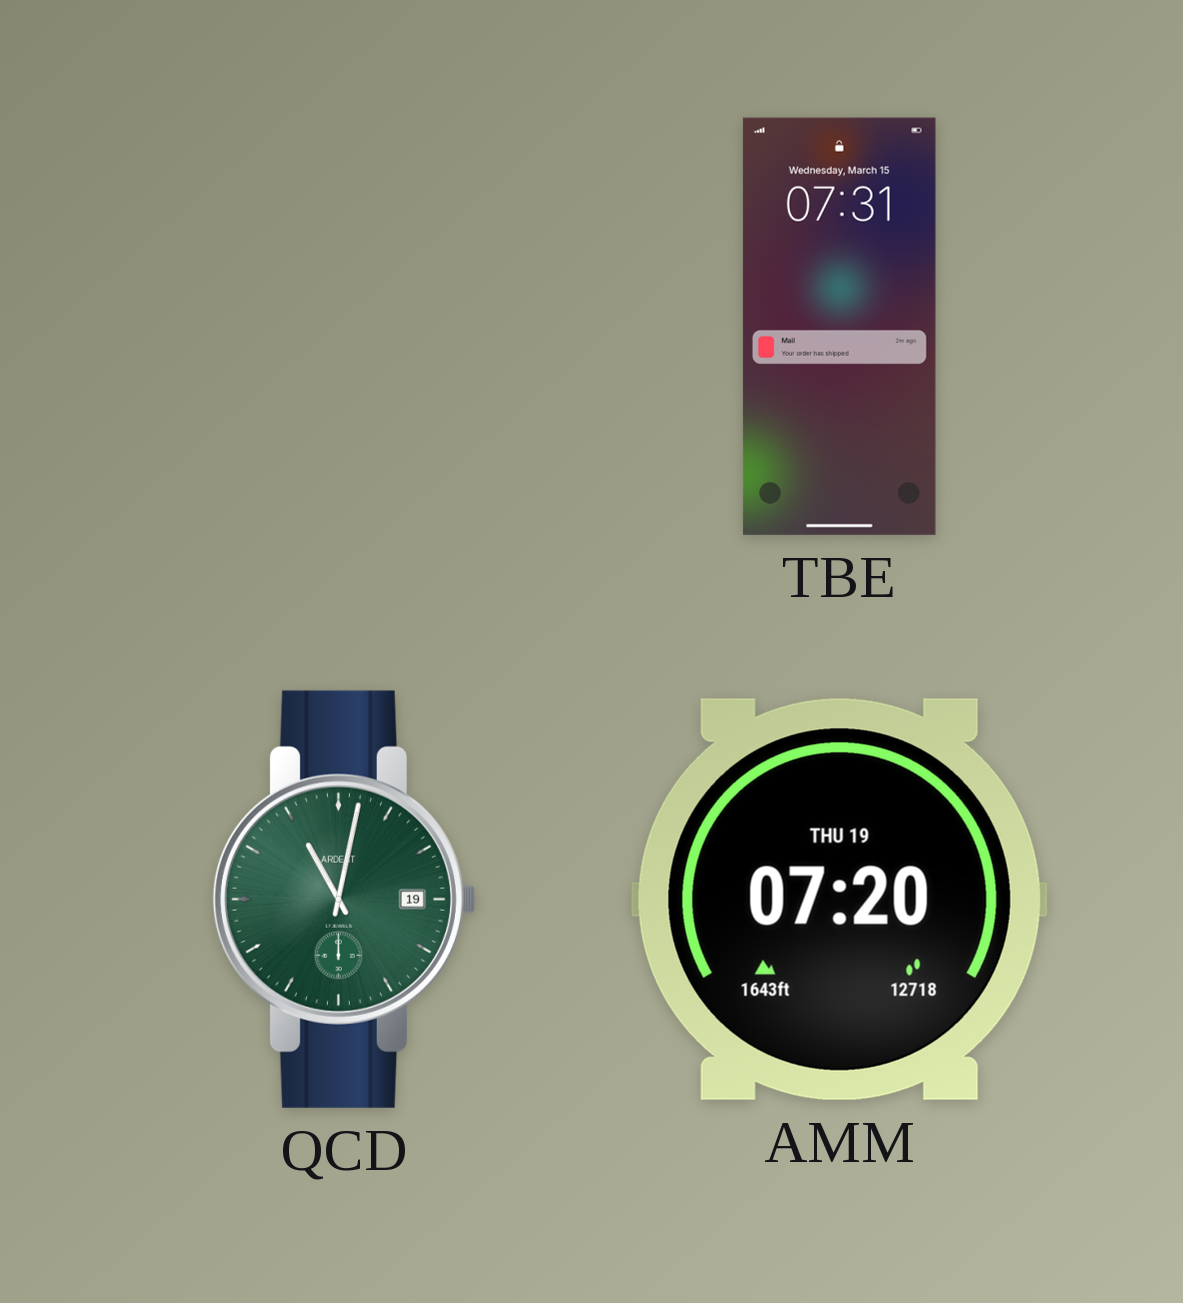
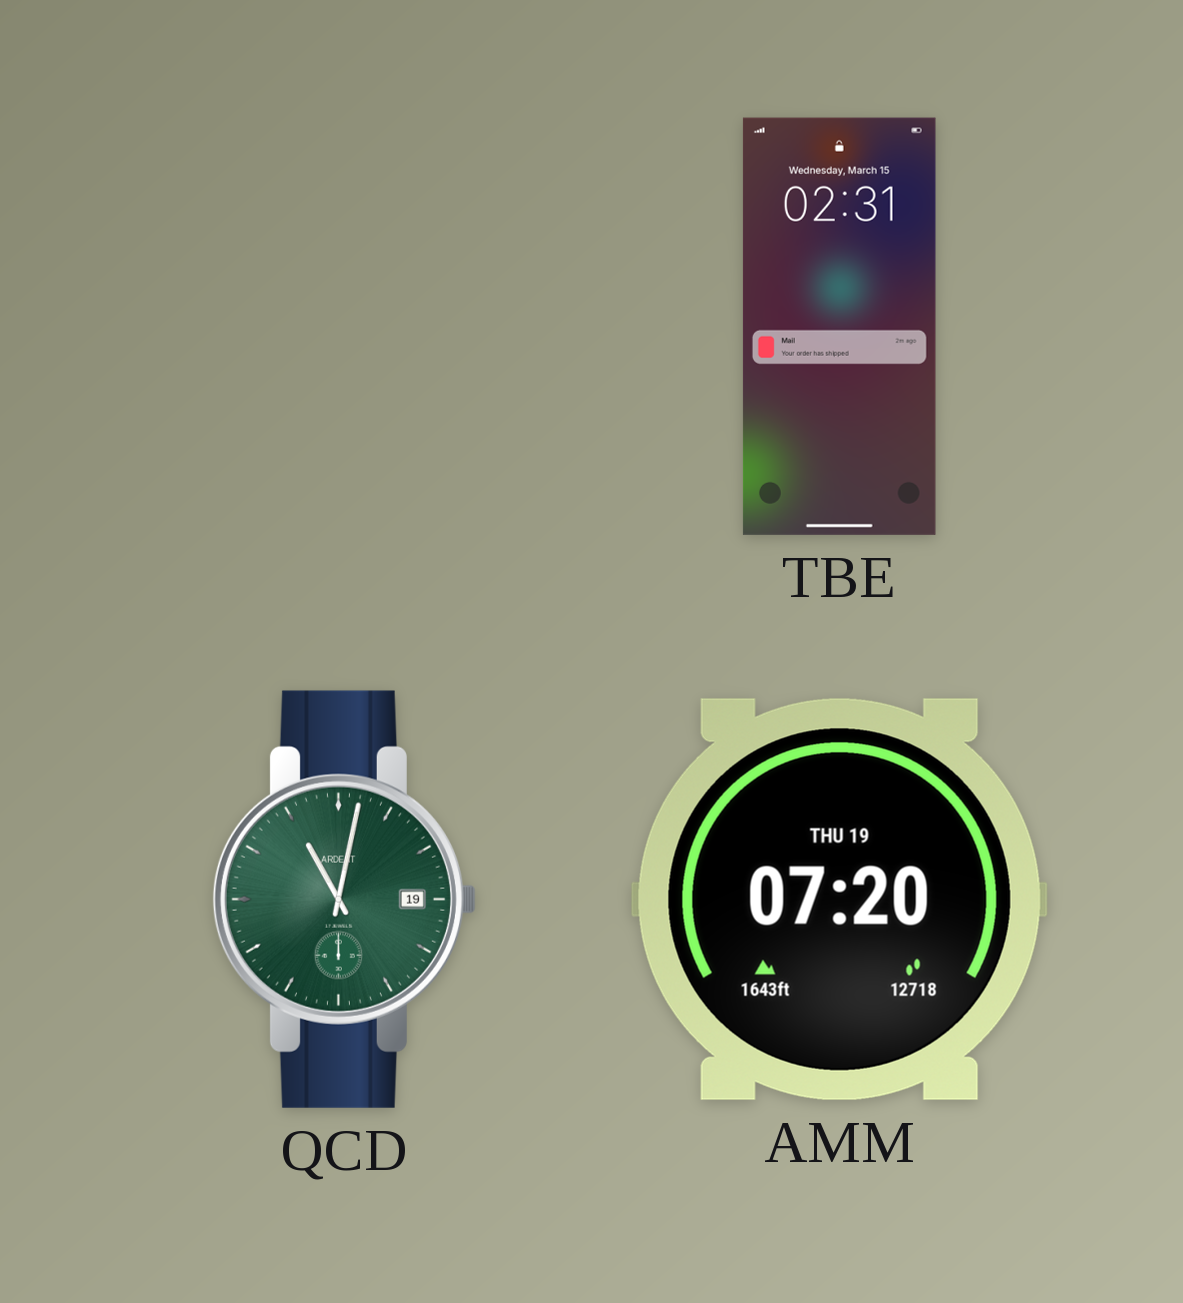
TBE: 07:31 -> 02:31
